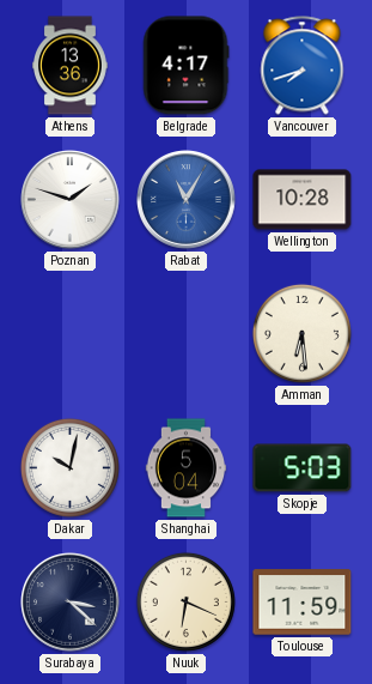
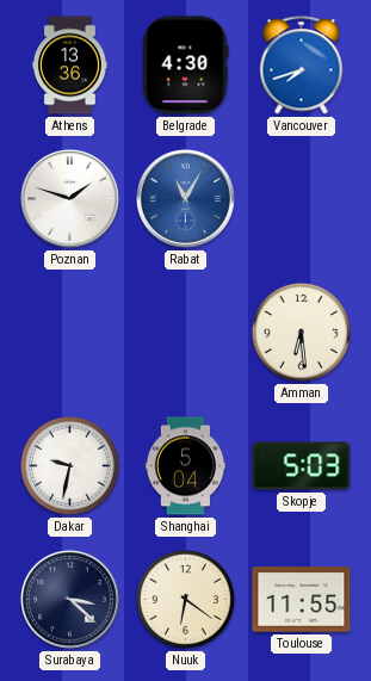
Belgrade: 4:17 -> 4:30
Wellington: 10:28 -> none
Dakar: 10:02 -> 9:32
Nuuk: 6:19 -> 6:21
Toulouse: 11:59 -> 11:55
